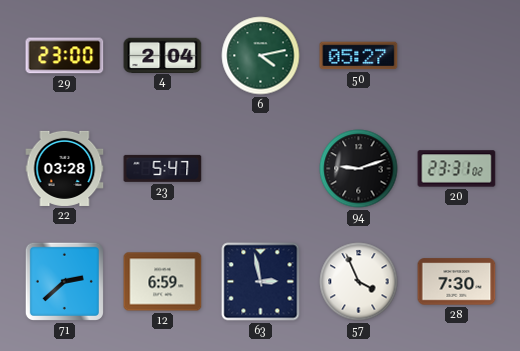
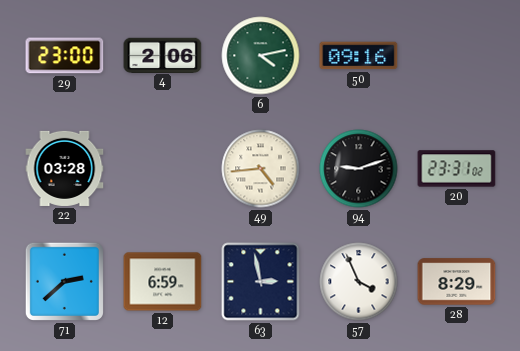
4: 2:04 -> 2:06
50: 05:27 -> 09:16
23: 5:47 -> none
49: none -> 4:44
28: 7:30 -> 8:29
